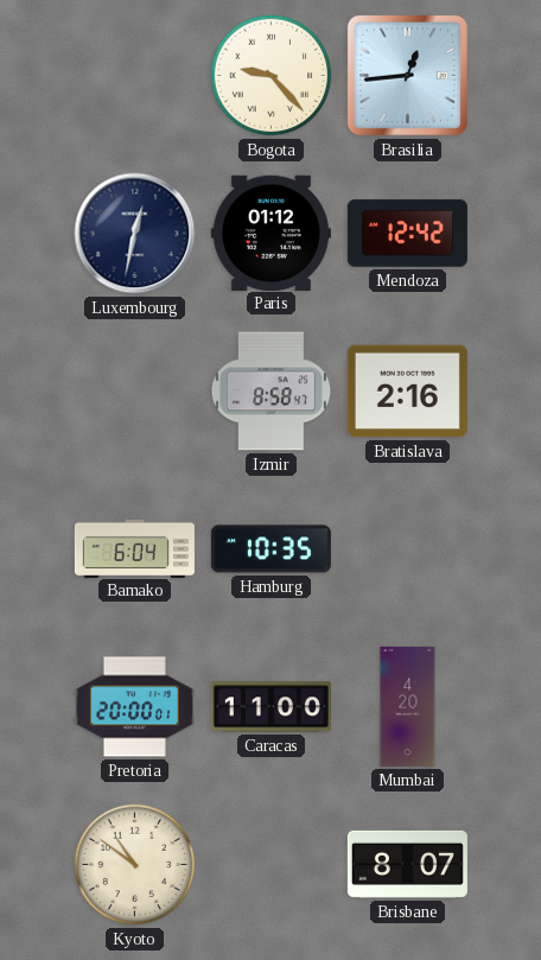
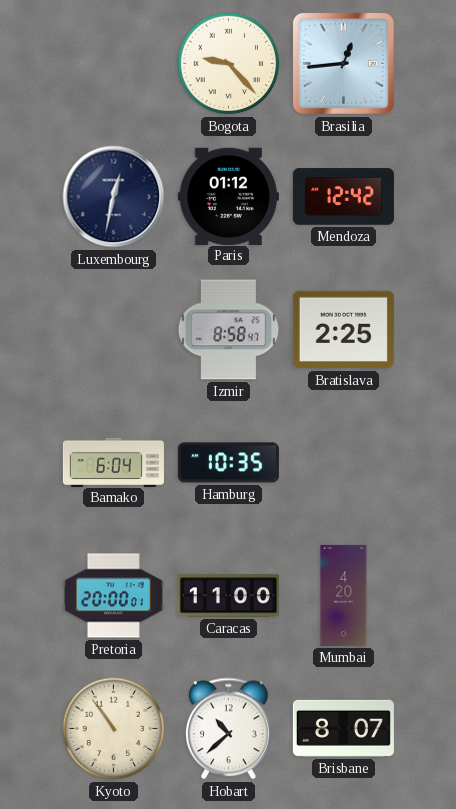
Bratislava: 2:16 -> 2:25
Kyoto: 10:51 -> 10:54
Hobart: none -> 10:38
